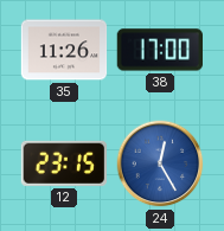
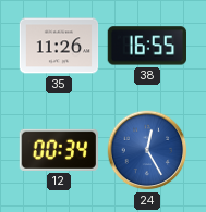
38: 17:00 -> 16:55
12: 23:15 -> 00:34
